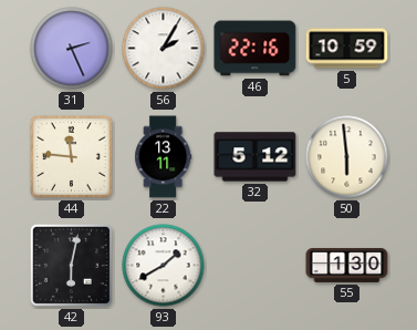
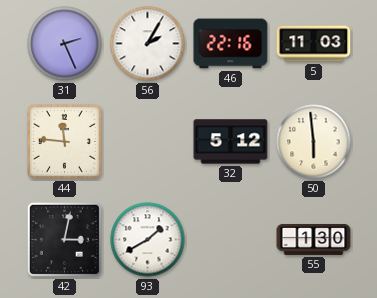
5: 10:59 -> 11:03
22: 13:11 -> none
42: 6:02 -> 3:02
